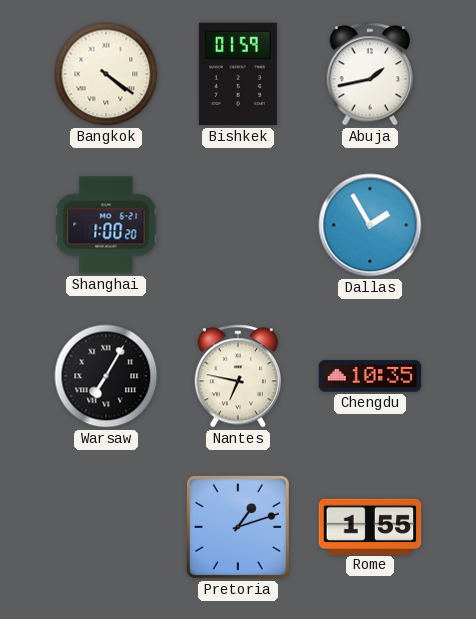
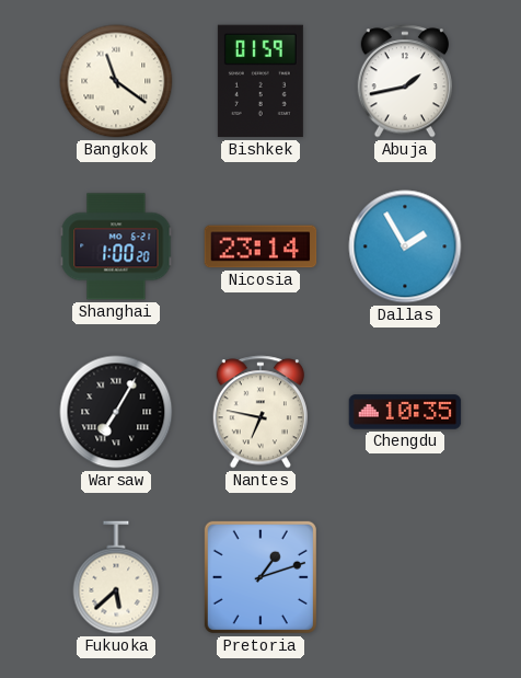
Bangkok: 4:21 -> 11:21
Nicosia: none -> 23:14
Fukuoka: none -> 5:38
Rome: 1:55 -> none
